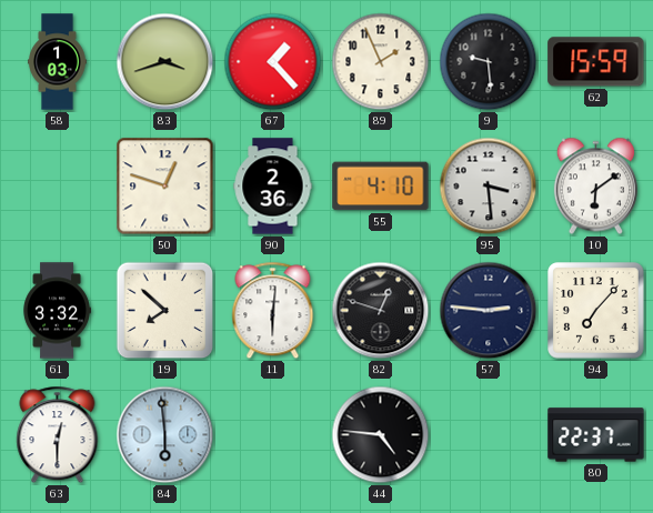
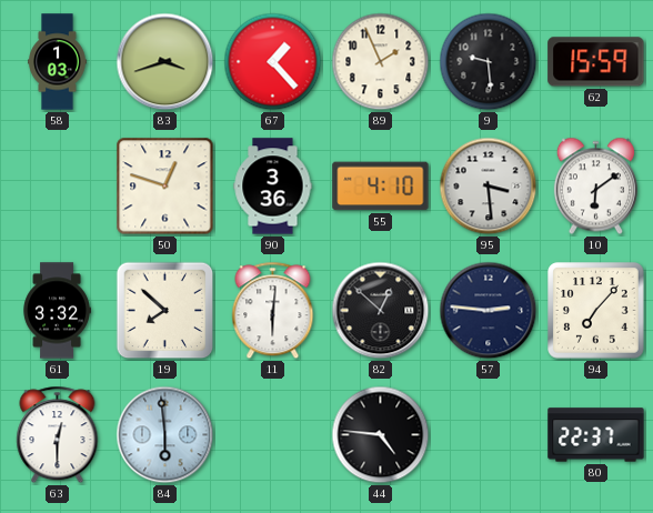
90: 2:36 -> 3:36
82: 12:48 -> 12:52
